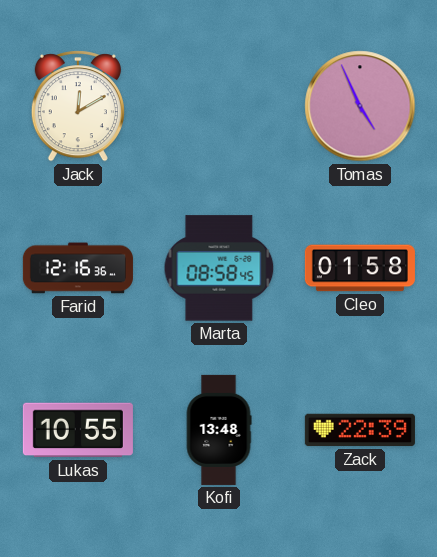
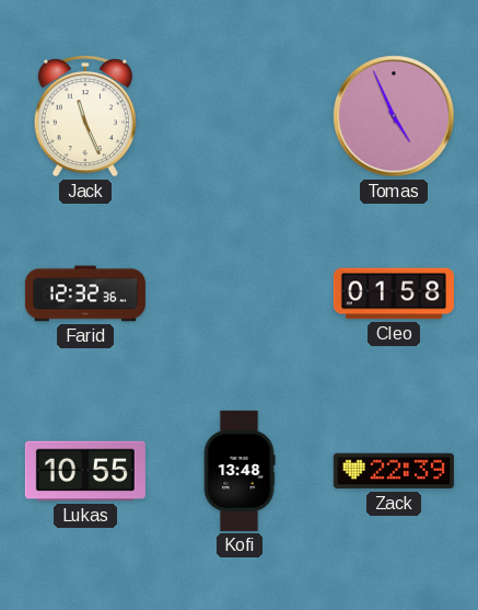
Jack: 12:10 -> 11:26
Farid: 12:16 -> 12:32
Marta: 08:58 -> none
